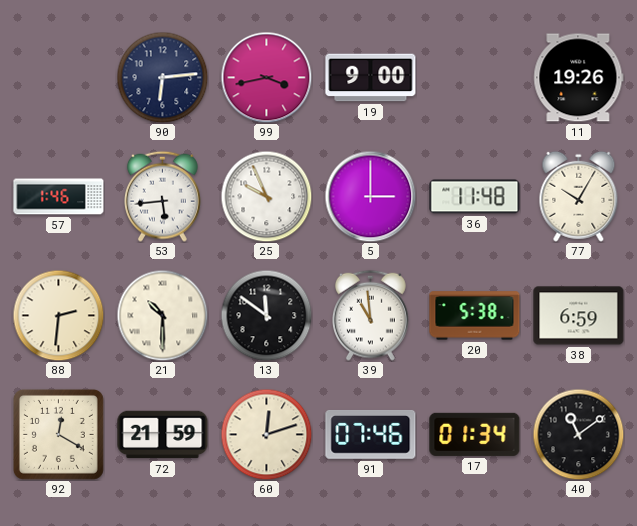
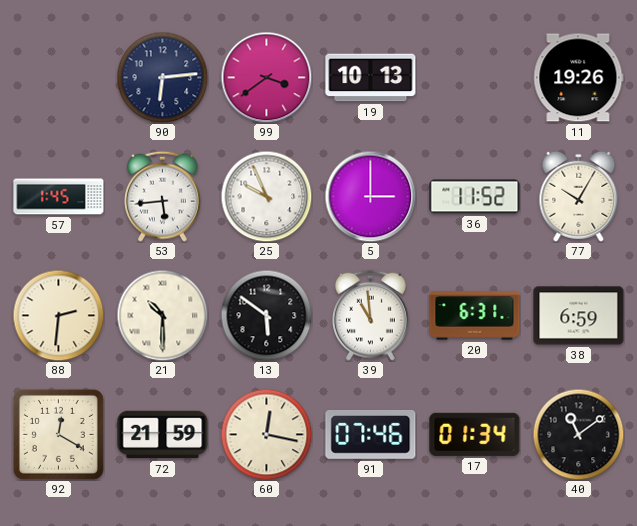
99: 3:43 -> 3:39
19: 9:00 -> 10:13
57: 1:46 -> 1:45
36: 11:48 -> 11:52
13: 11:51 -> 5:51
20: 5:38 -> 6:31
60: 12:12 -> 12:17
